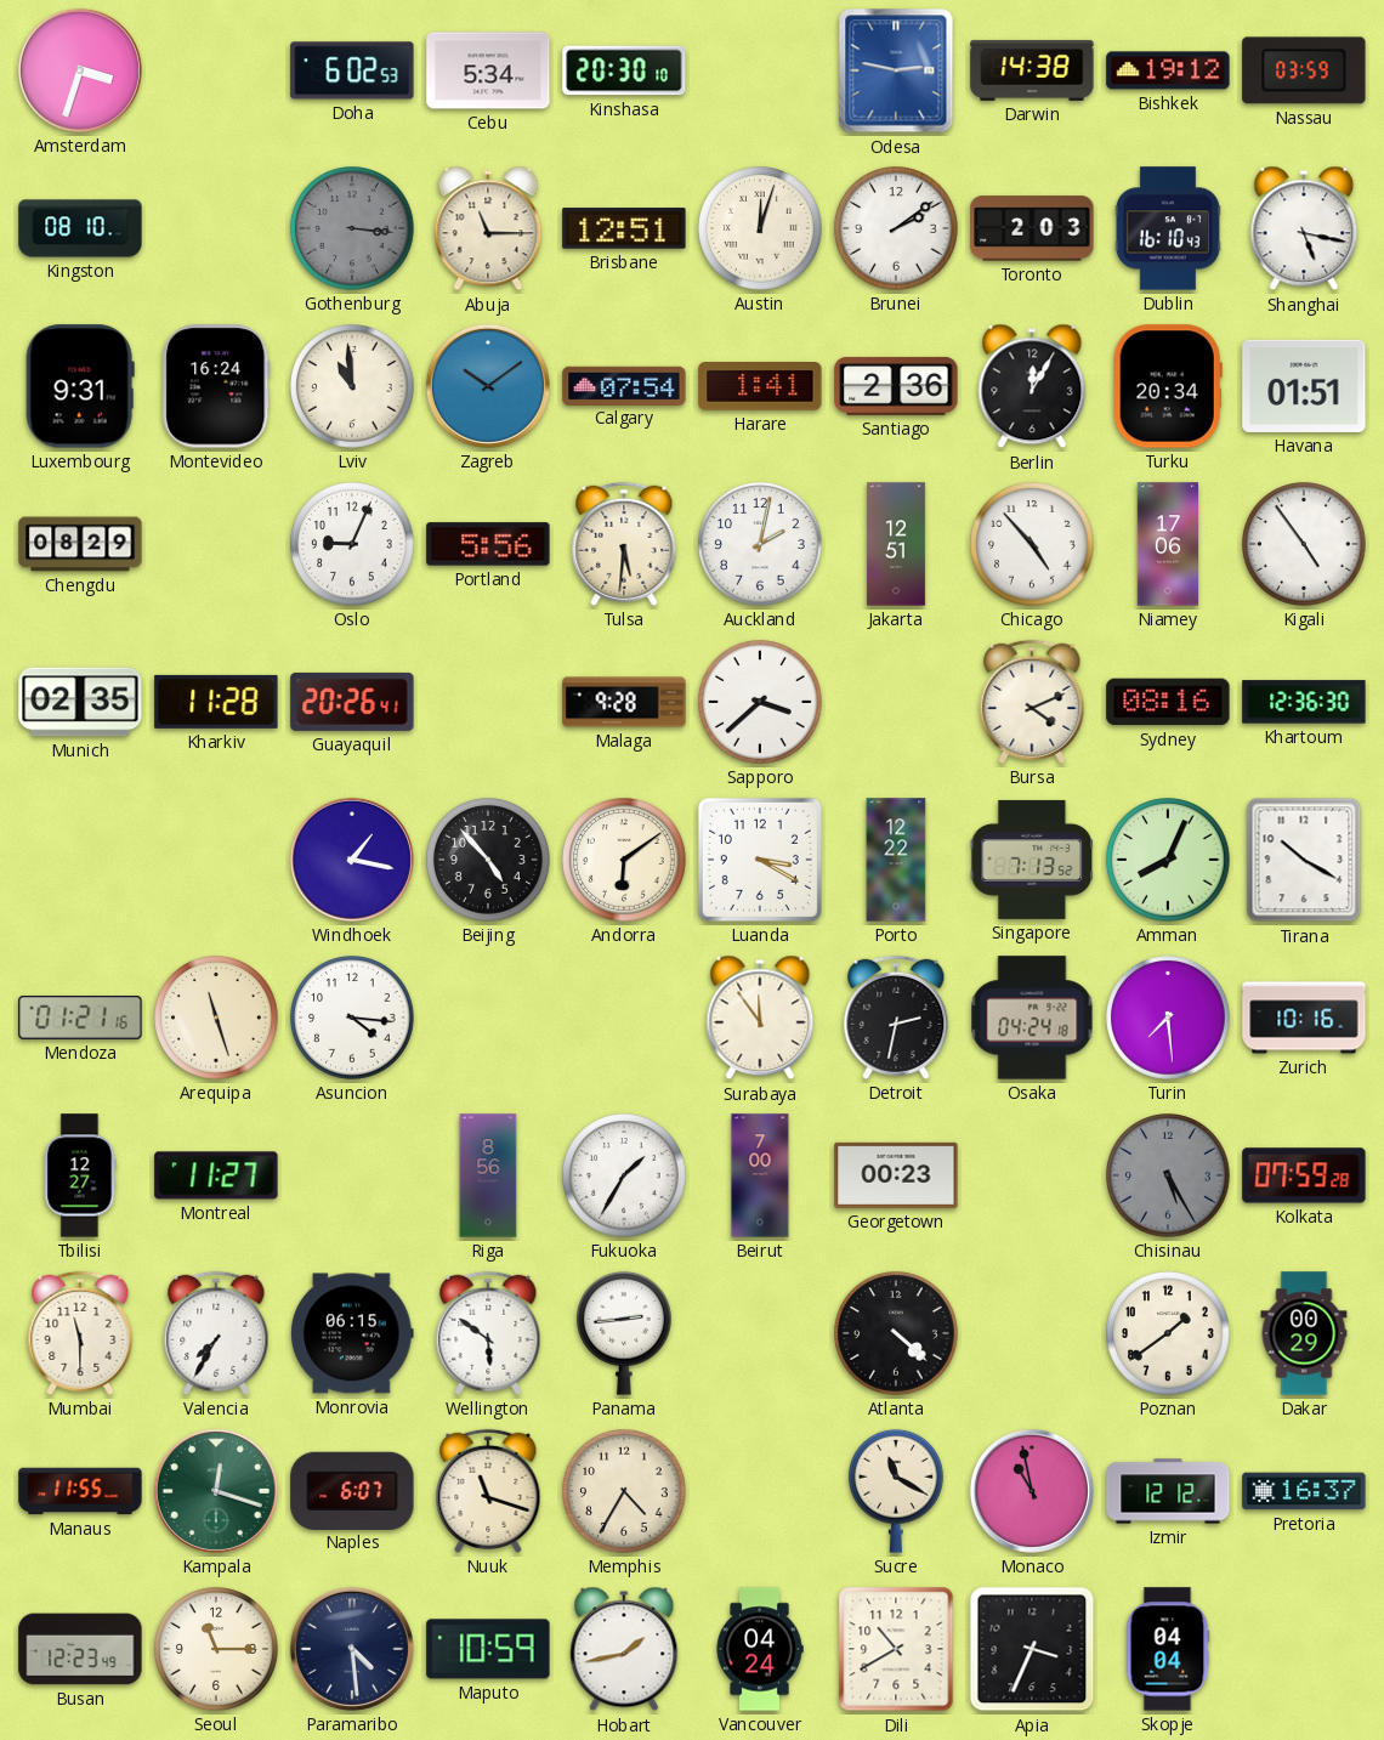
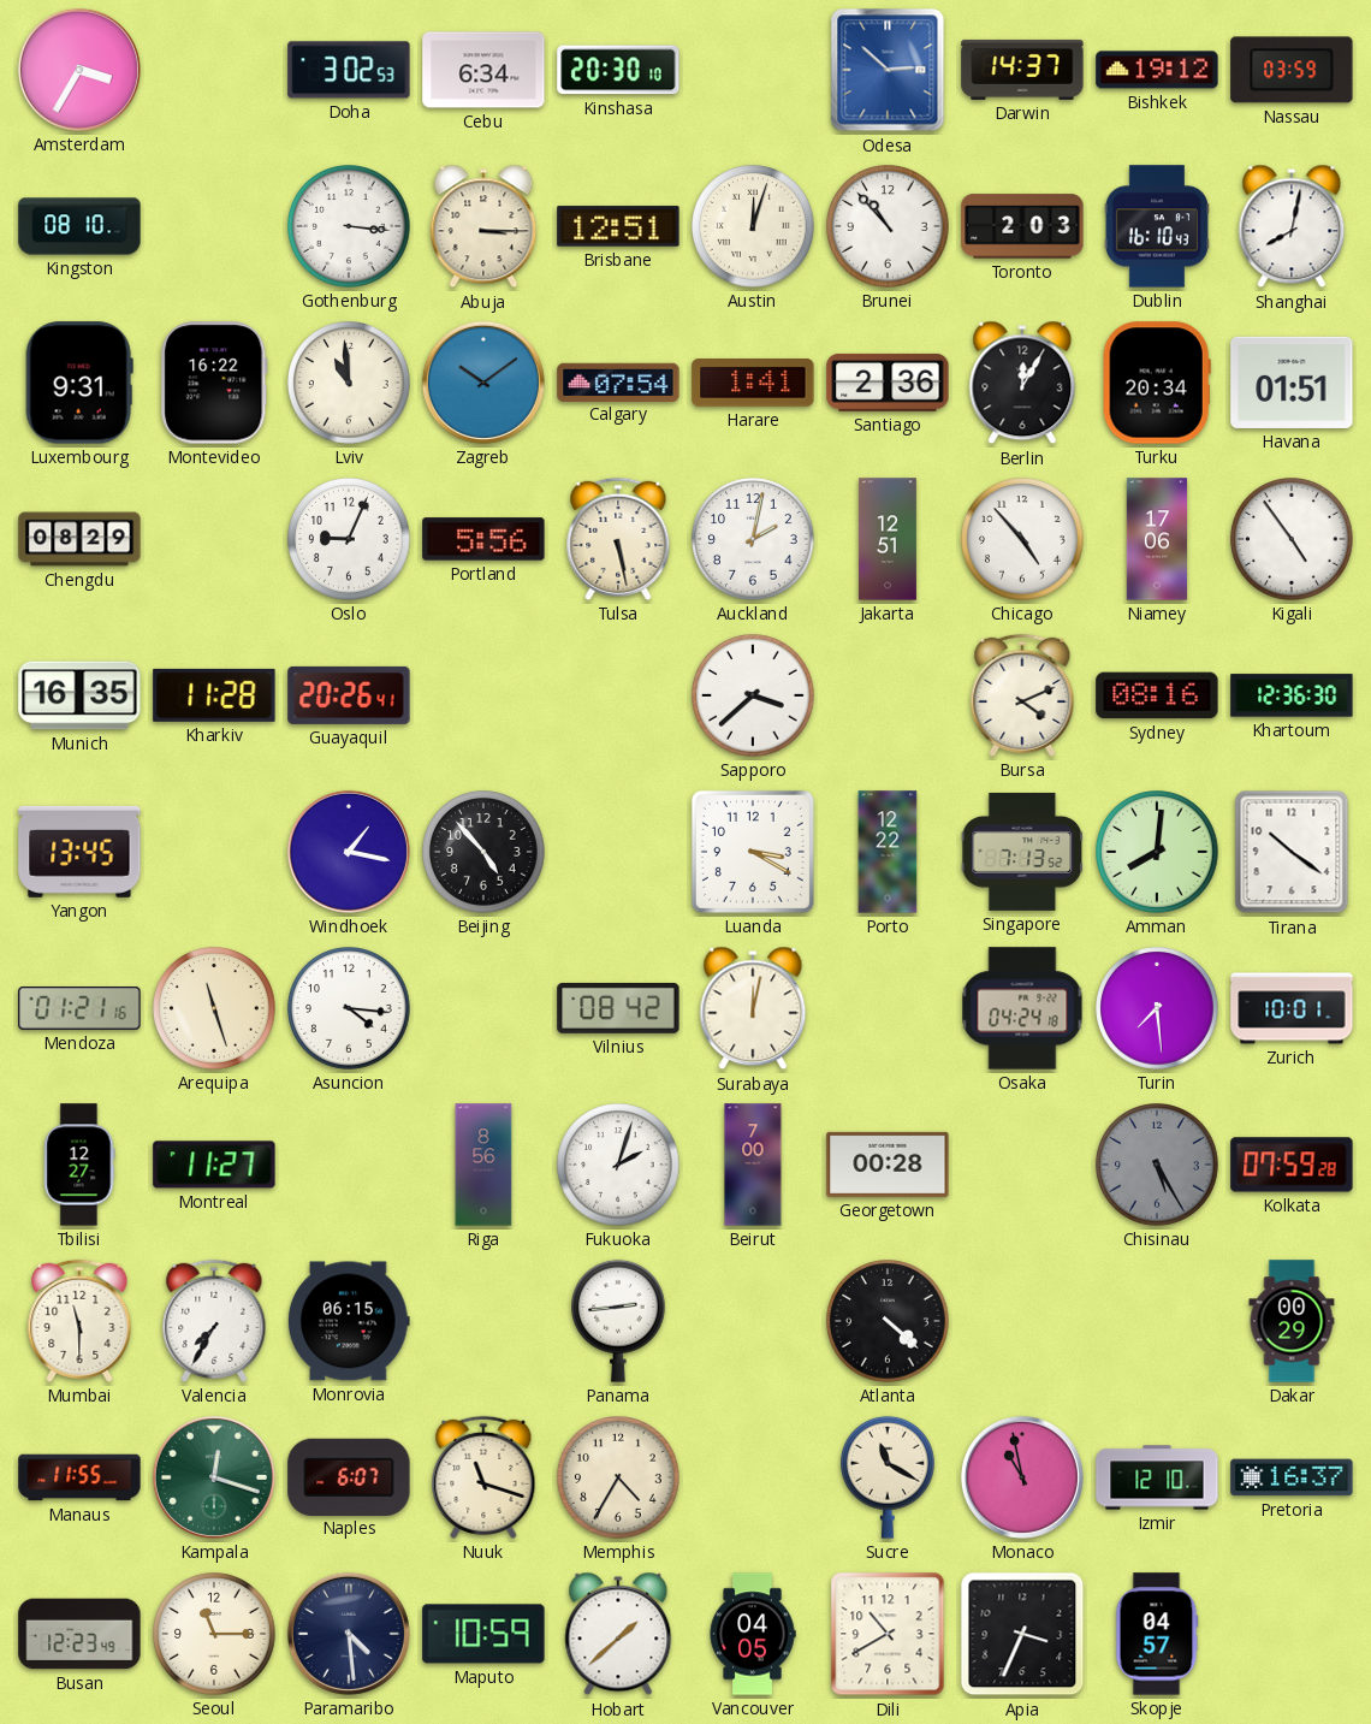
Amsterdam: 3:33 -> 3:35
Doha: 6:02 -> 3:02
Cebu: 5:34 -> 6:34
Odesa: 2:47 -> 2:52
Darwin: 14:38 -> 14:37
Gothenburg dial: grey -> white
Abuja: 11:15 -> 3:15
Brunei: 2:09 -> 10:53
Shanghai: 5:17 -> 8:02
Montevideo: 16:24 -> 16:22
Tulsa: 5:31 -> 5:28
Munich: 02:35 -> 16:35
Malaga: 9:28 -> none
Yangon: none -> 13:45
Andorra: 6:09 -> none
Amman: 8:04 -> 8:01
Tirana: 10:20 -> 10:21
Vilnius: none -> 08:42
Surabaya: 11:54 -> 12:02
Detroit: 2:32 -> none
Zurich: 10:16 -> 10:01
Fukuoka: 1:35 -> 2:03
Georgetown: 00:23 -> 00:28
Wellington: 5:51 -> none
Poznan: 1:39 -> none
Izmir: 12:12 -> 12:10
Hobart: 1:43 -> 1:38
Vancouver: 04:24 -> 04:05
Skopje: 04:04 -> 04:57
